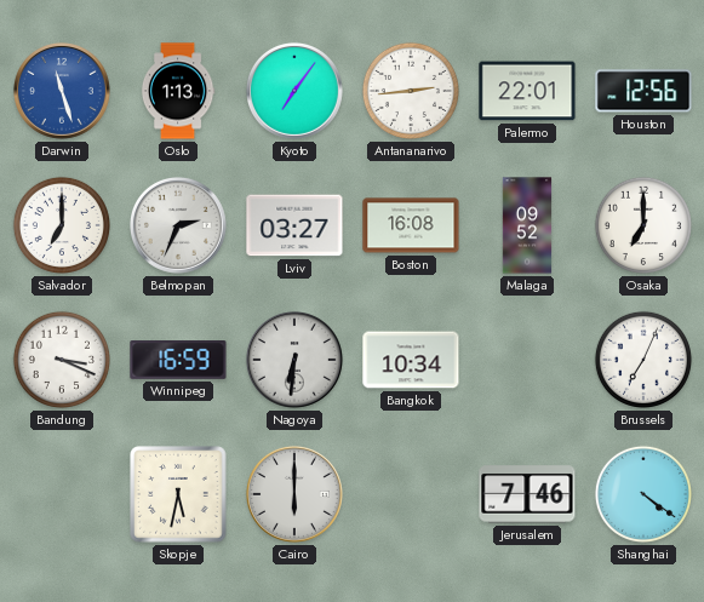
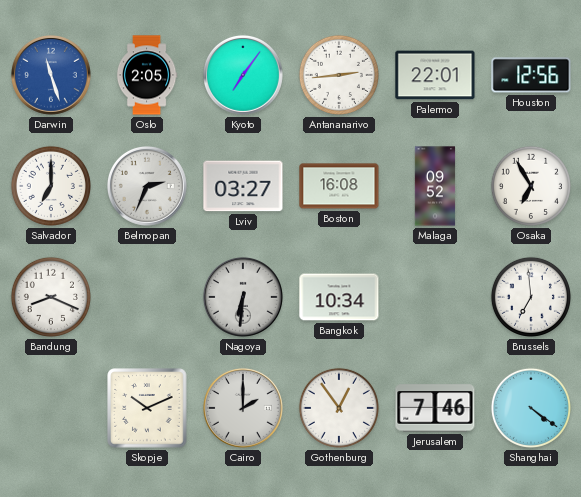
Oslo: 1:13 -> 2:05
Osaka: 7:00 -> 6:55
Bandung: 3:19 -> 8:19
Winnipeg: 16:59 -> none
Brussels: 7:04 -> 6:59
Skopje: 5:32 -> 10:11
Cairo: 6:00 -> 2:00
Gothenburg: none -> 12:54
